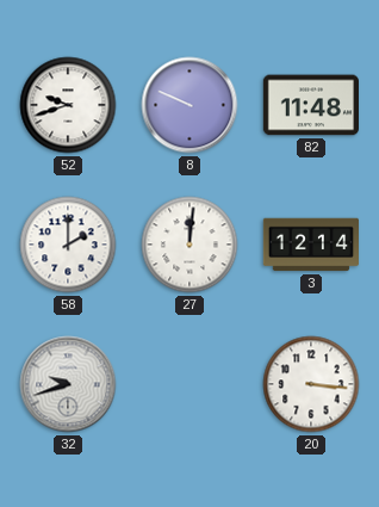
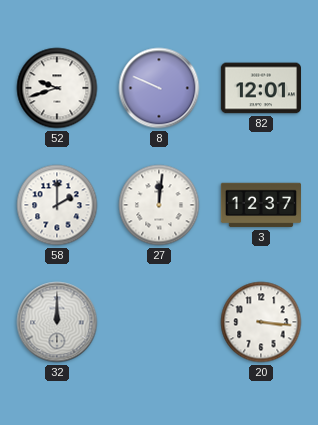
82: 11:48 -> 12:01
3: 12:14 -> 12:37
32: 9:42 -> 12:00
